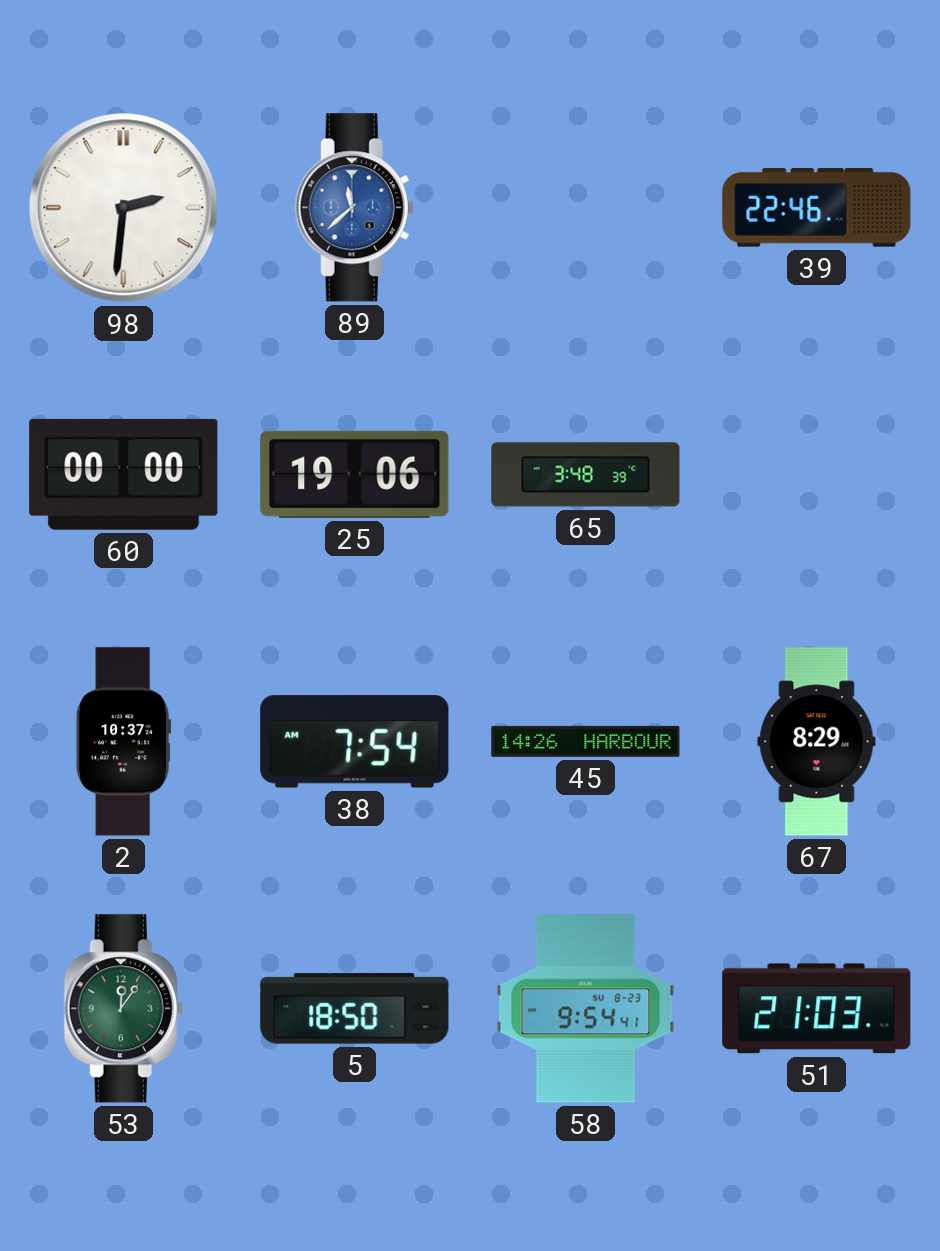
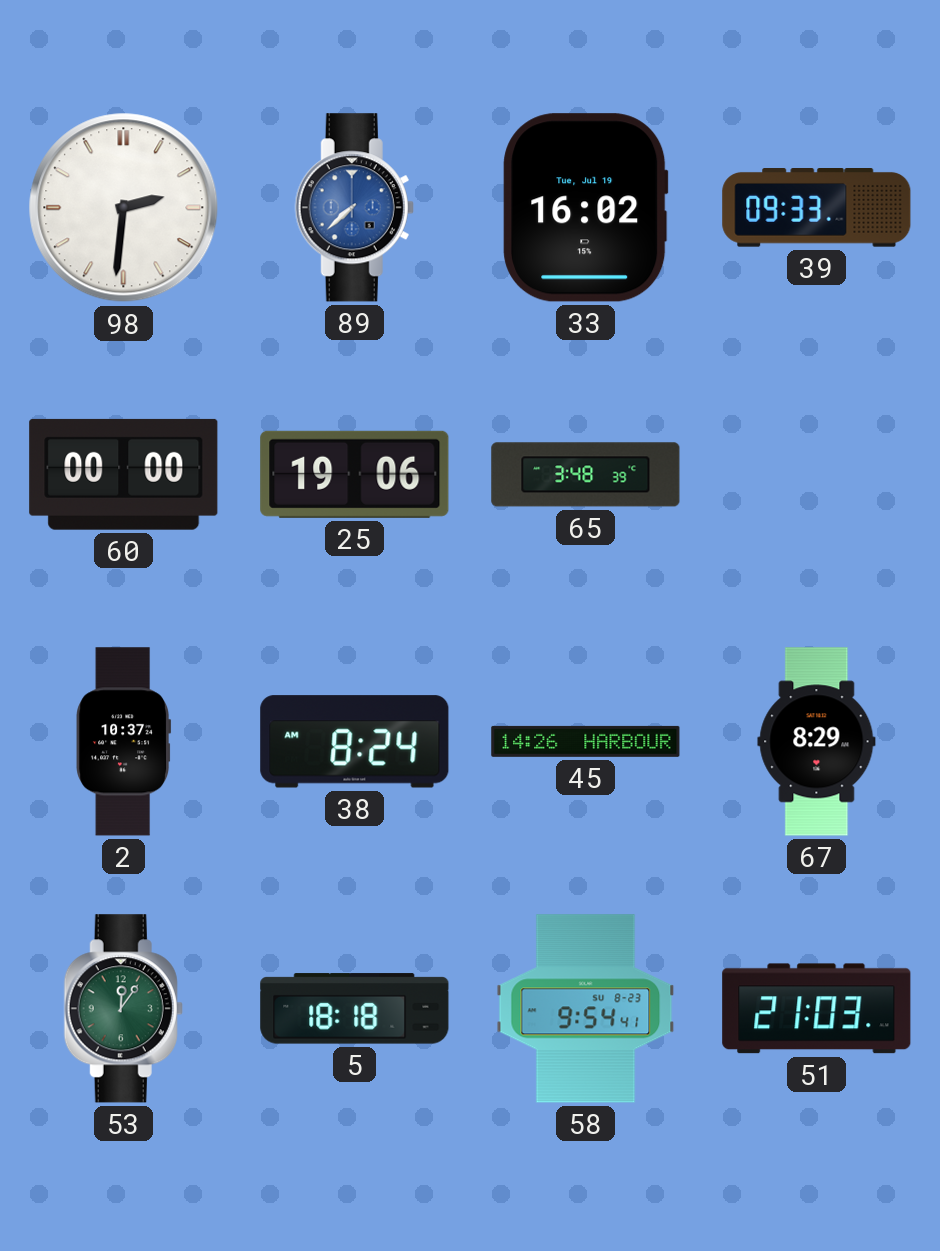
89: 11:38 -> 7:38
33: none -> 16:02
39: 22:46 -> 09:33
38: 7:54 -> 8:24
5: 18:50 -> 18:18
